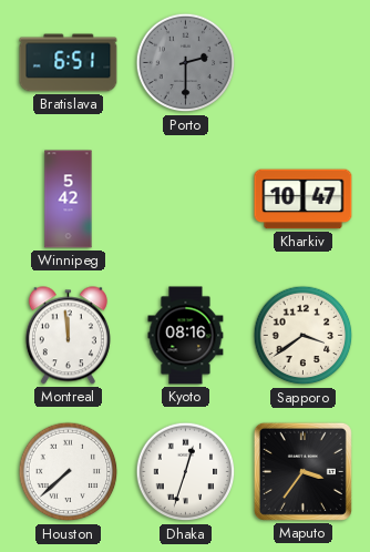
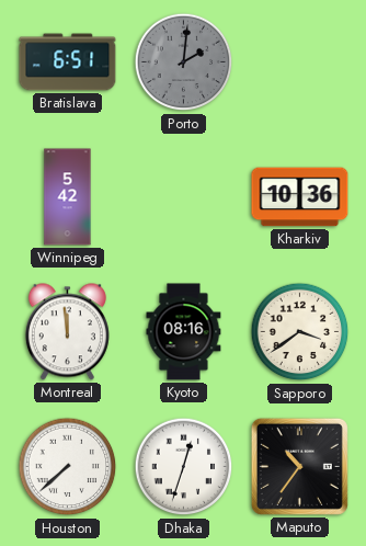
Porto: 2:30 -> 2:01
Kharkiv: 10:47 -> 10:36
Maputo: 3:36 -> 10:36
